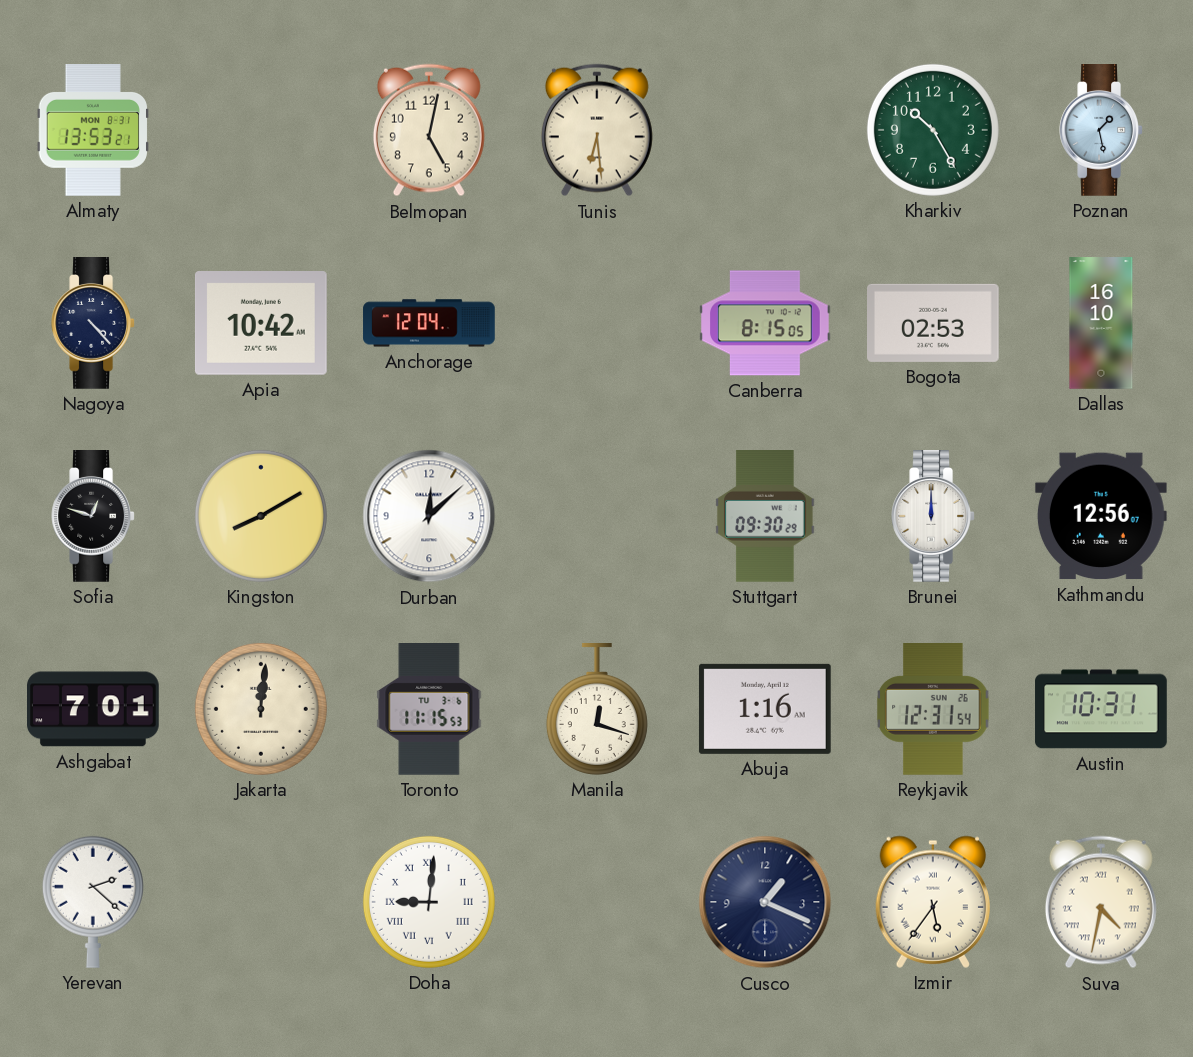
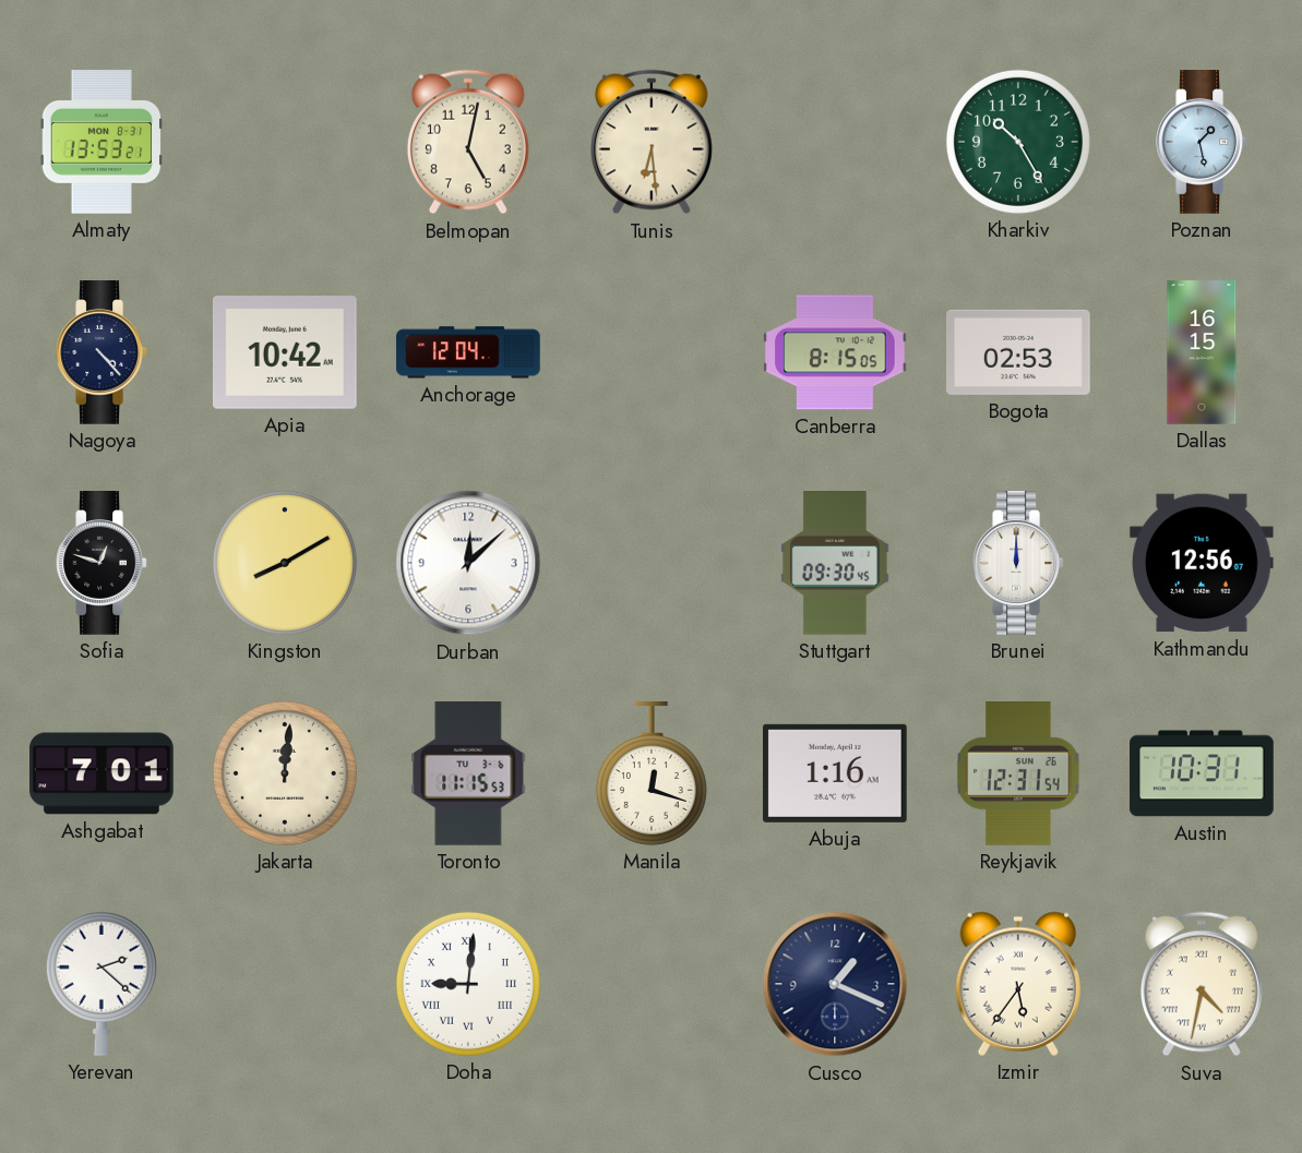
Dallas: 16:10 -> 16:15
Stuttgart: 09:30:29 -> 09:30:45
